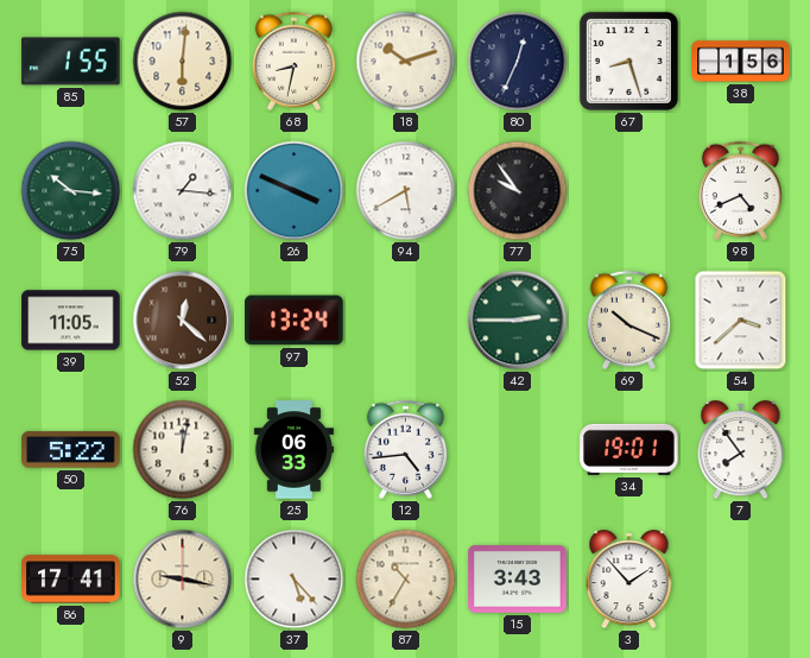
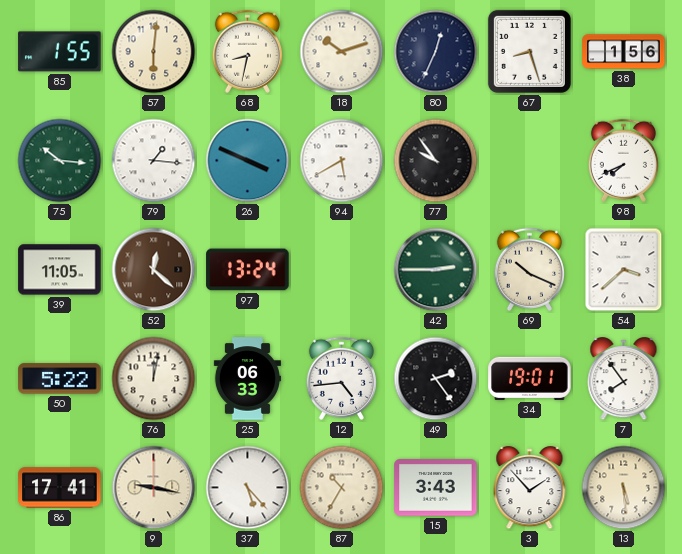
98: 4:41 -> 7:41
49: none -> 2:24
13: none -> 5:29
